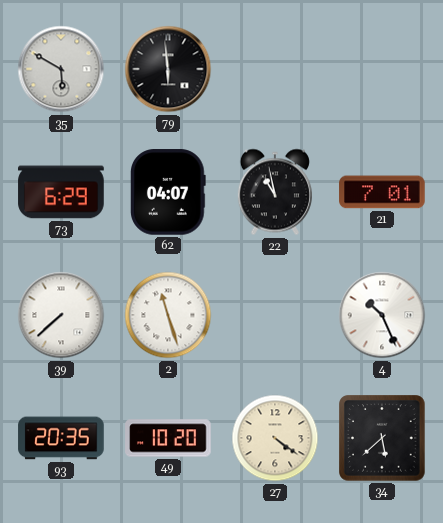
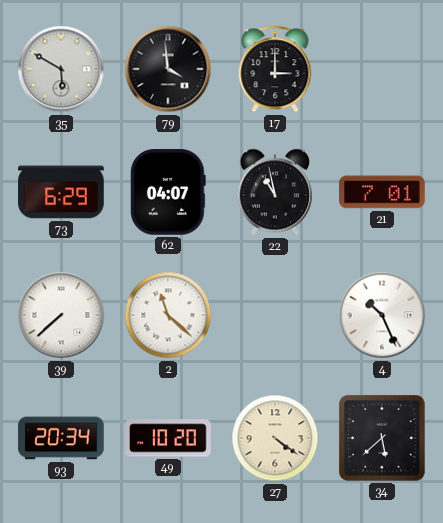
79: 5:59 -> 3:59
17: none -> 3:00
2: 11:27 -> 11:22
93: 20:35 -> 20:34
